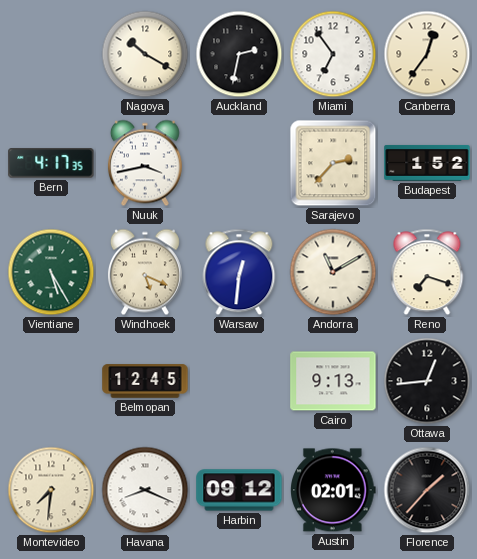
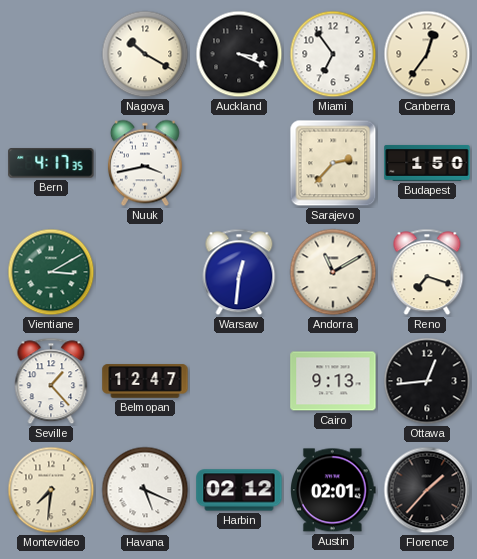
Auckland: 2:32 -> 3:19
Budapest: 1:52 -> 1:50
Vientiane: 5:25 -> 3:10
Windhoek: 5:19 -> none
Seville: none -> 1:23
Belmopan: 12:45 -> 12:47
Havana: 8:19 -> 5:19
Harbin: 09:12 -> 02:12
